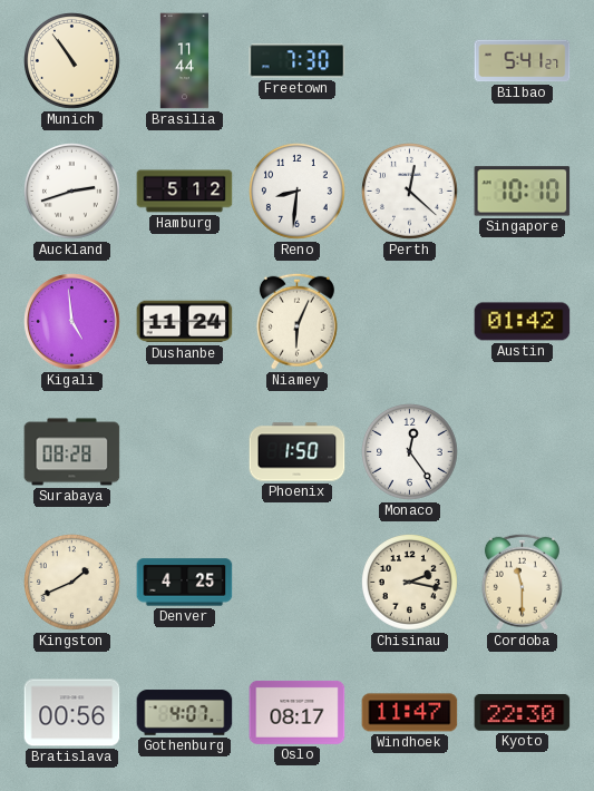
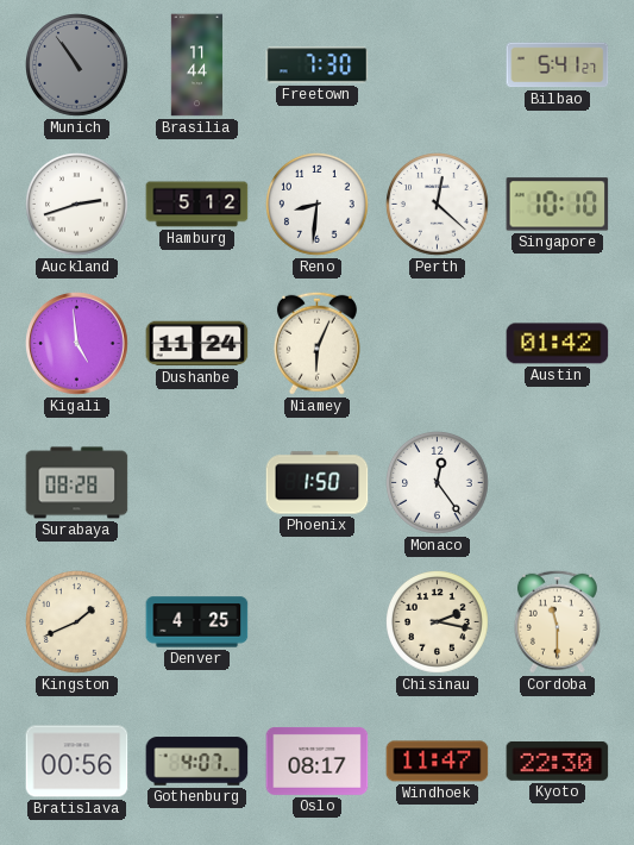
Munich dial: cream -> grey
